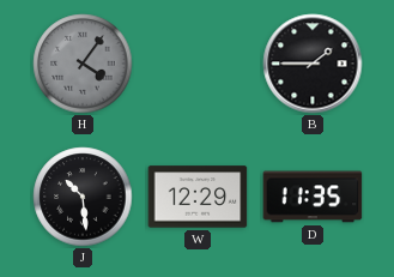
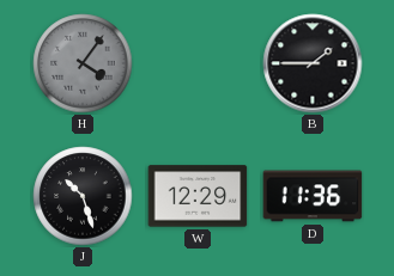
J: 10:29 -> 10:27
D: 11:35 -> 11:36
